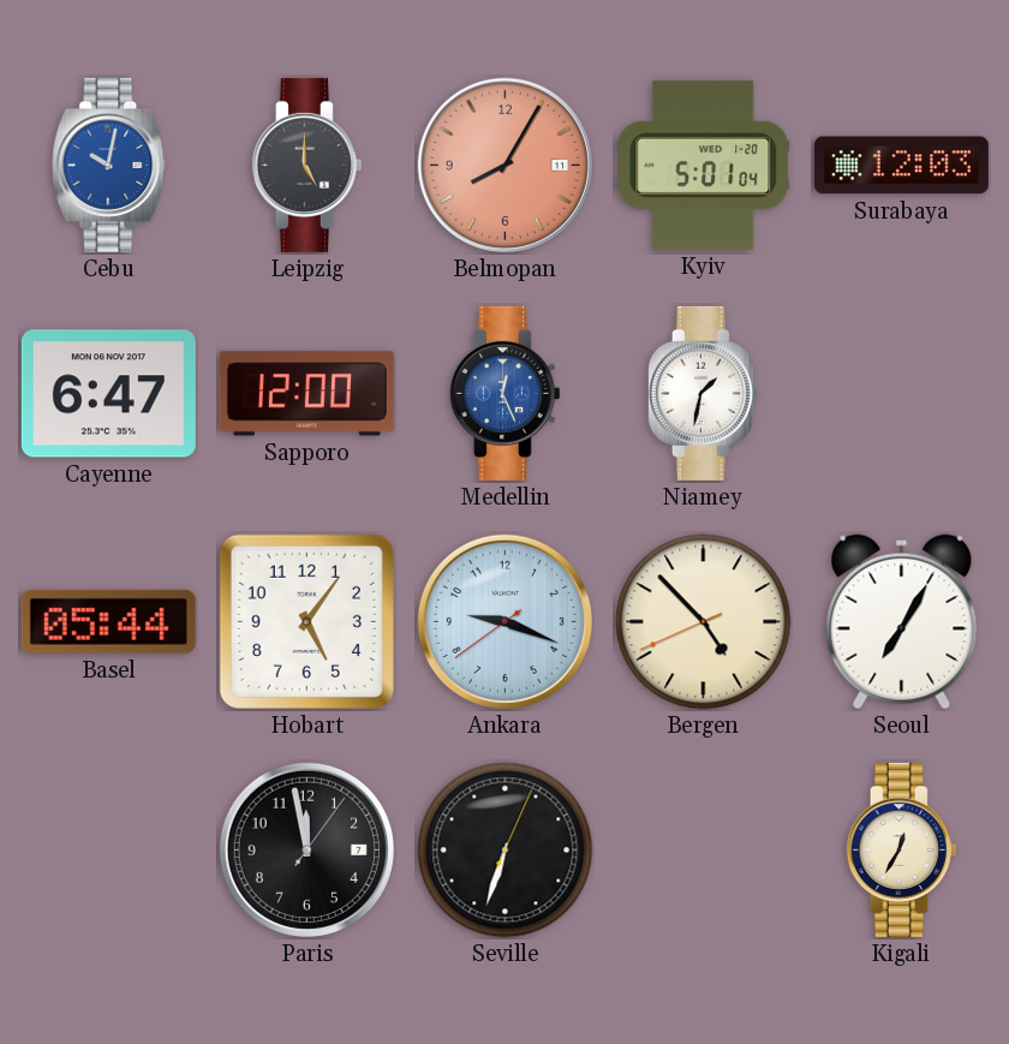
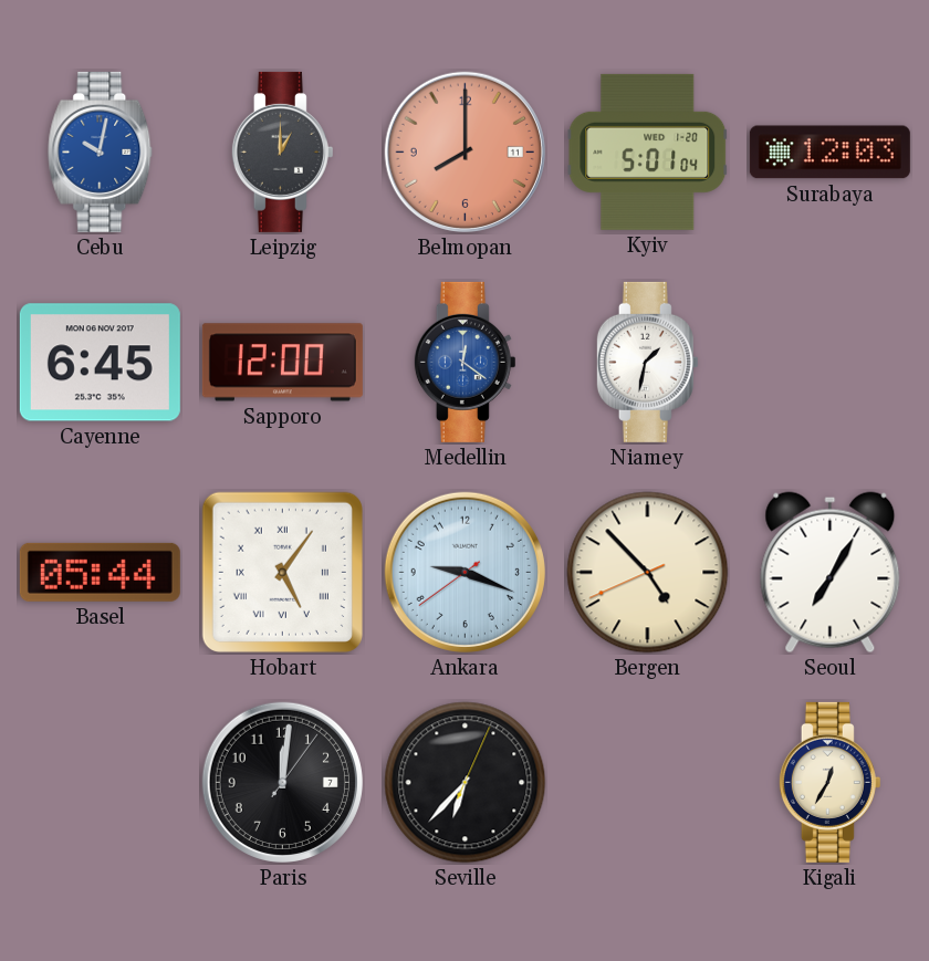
Leipzig: 5:00 -> 1:00
Belmopan: 8:05 -> 8:00
Cayenne: 6:47 -> 6:45
Medellin: 12:26 -> 12:21
Hobart numerals: Arabic -> Roman
Paris: 11:58 -> 12:01
Seville: 6:33 -> 6:37
